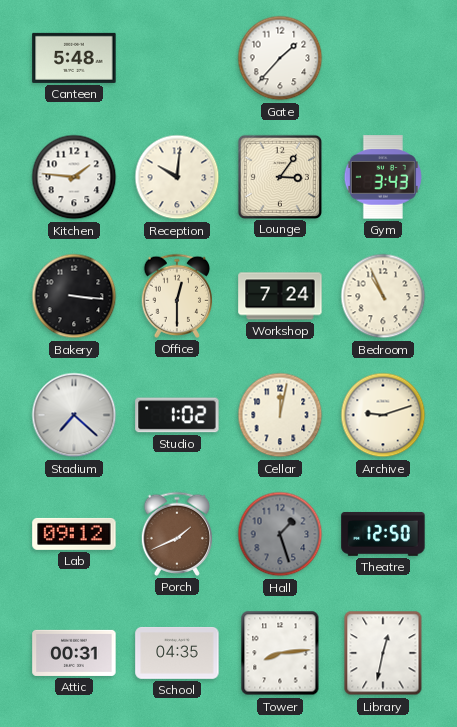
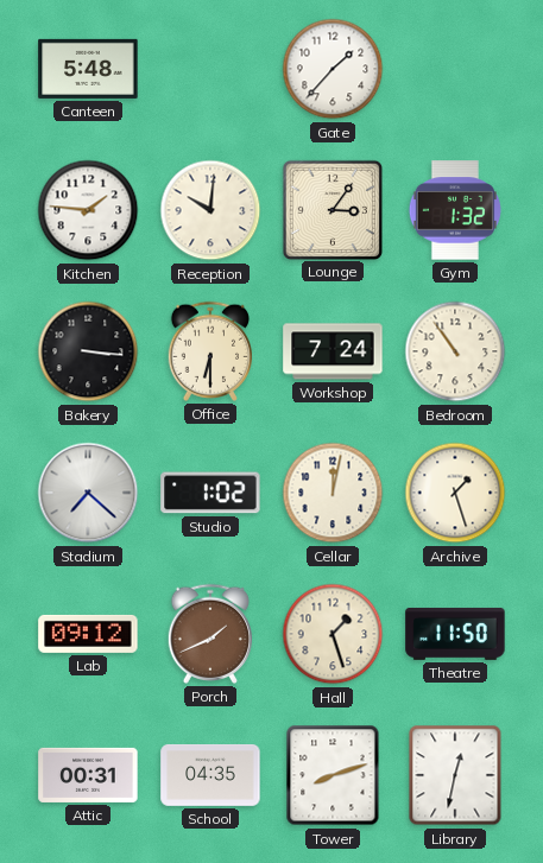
Gym: 3:43 -> 1:32
Office: 12:30 -> 6:30
Bedroom: 10:56 -> 10:54
Archive: 9:12 -> 1:27
Hall dial: grey -> cream
Theatre: 12:50 -> 11:50
Tower: 8:14 -> 8:12
